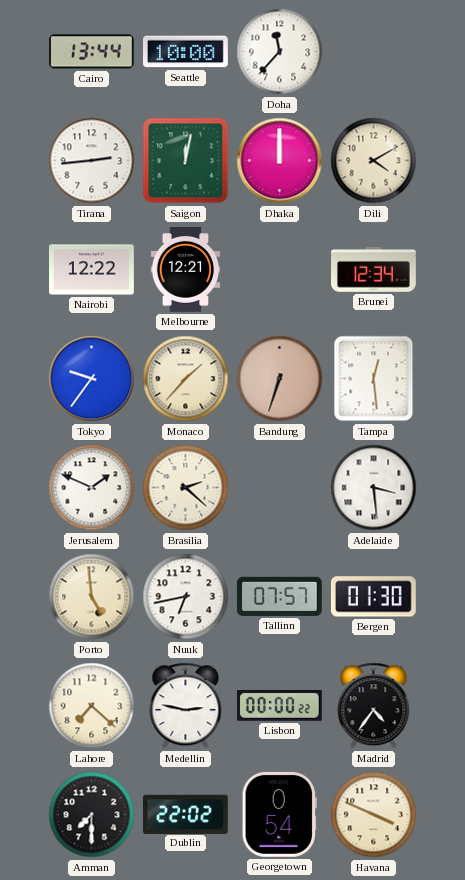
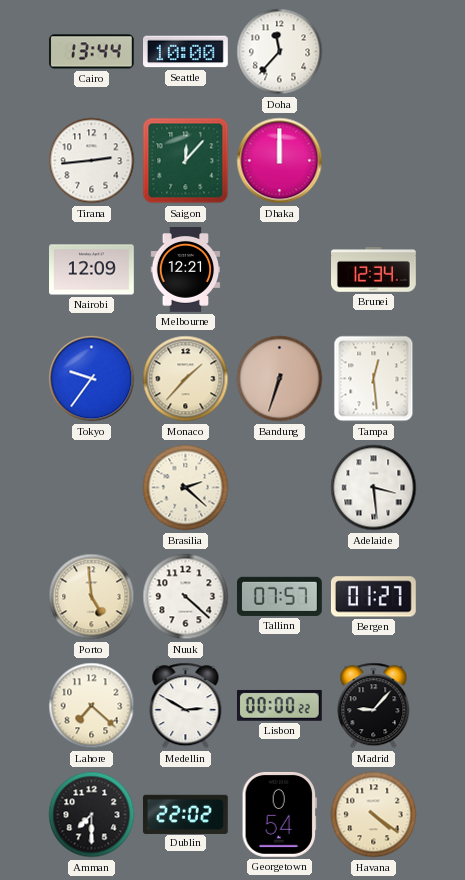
Saigon: 12:02 -> 12:07
Dili: 4:10 -> none
Nairobi: 12:22 -> 12:09
Jerusalem: 1:49 -> none
Nuuk: 6:43 -> 4:22
Bergen: 01:30 -> 01:27
Medellin: 2:47 -> 2:50
Madrid: 4:36 -> 9:07
Havana: 3:49 -> 4:21
